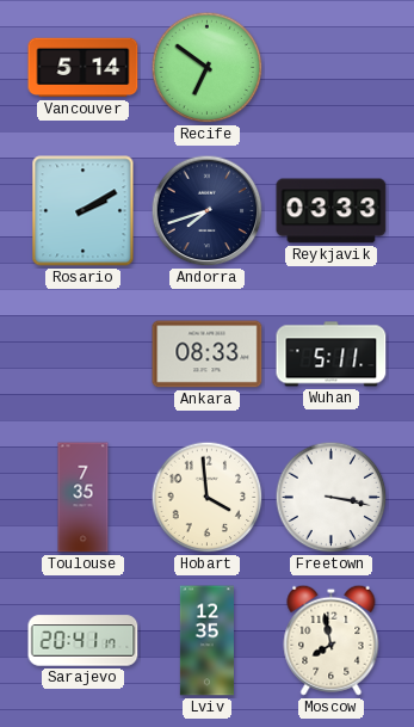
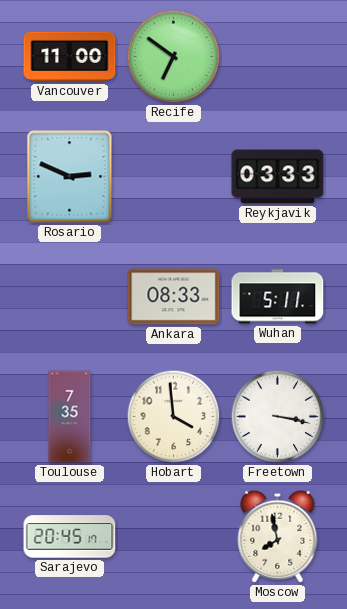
Vancouver: 5:14 -> 11:00
Rosario: 2:10 -> 2:49
Andorra: 7:42 -> none
Sarajevo: 20:41 -> 20:45
Lviv: 12:35 -> none
